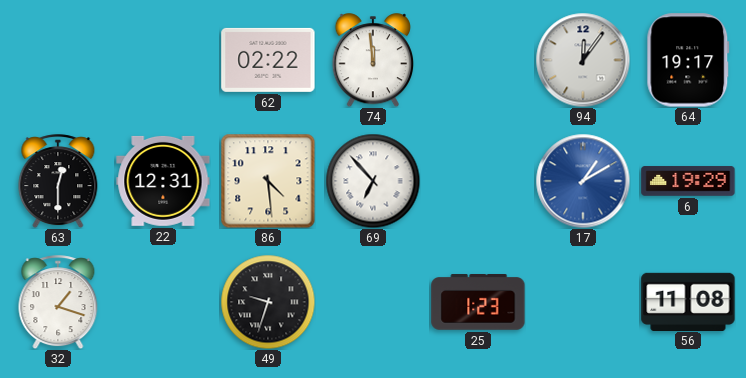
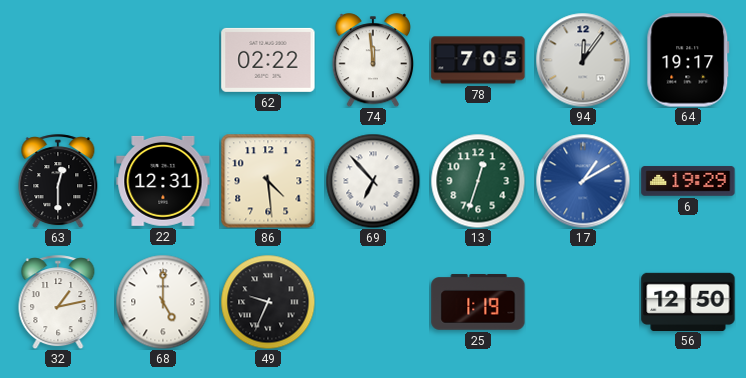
78: none -> 7:05
13: none -> 12:33
32: 1:18 -> 1:13
68: none -> 5:00
49: 9:33 -> 9:34
25: 1:23 -> 1:19
56: 11:08 -> 12:50
